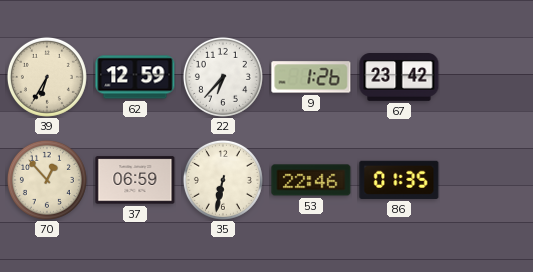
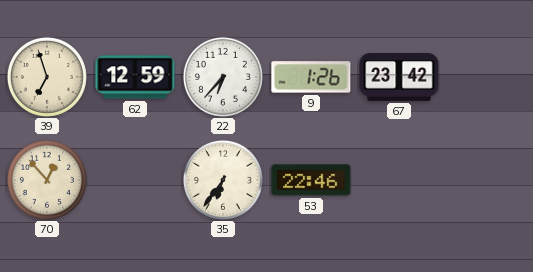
39: 6:35 -> 6:57
37: 06:59 -> none
35: 6:32 -> 6:36
86: 01:35 -> none
